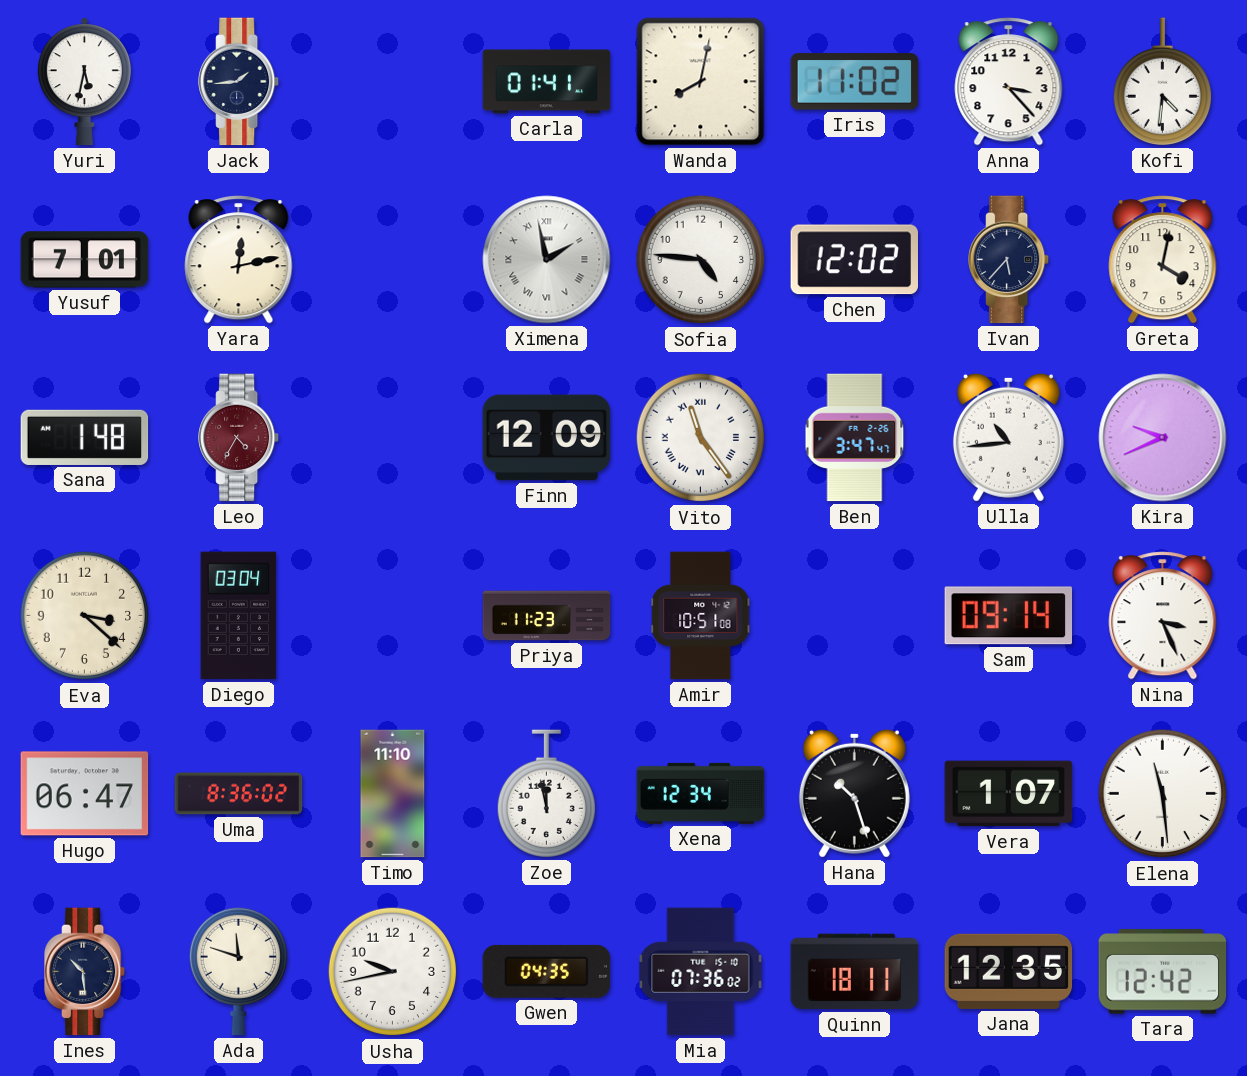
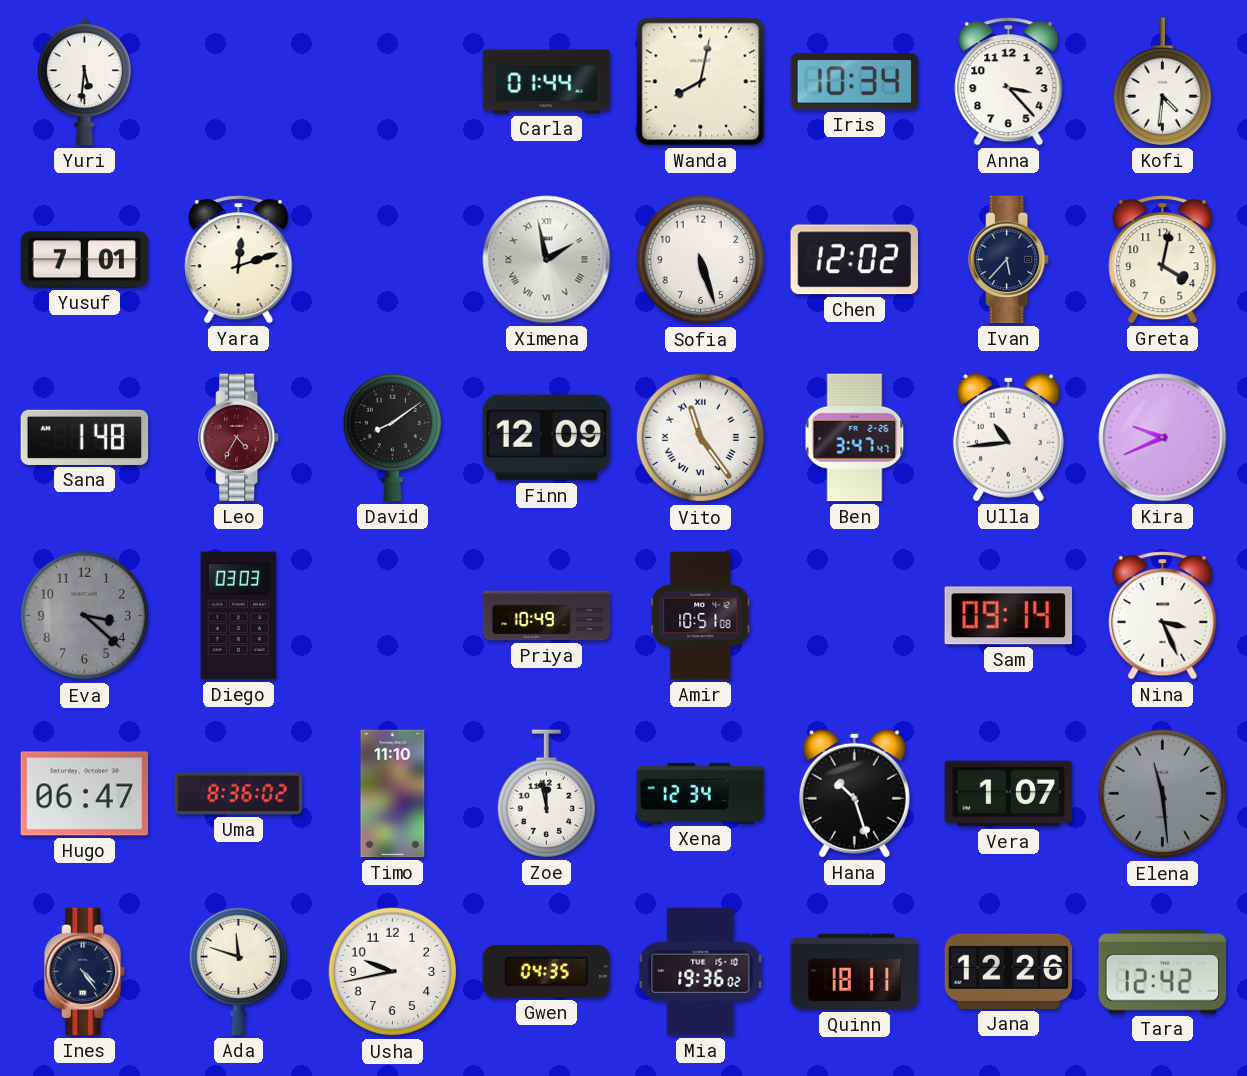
Yuri: 5:32 -> 5:31
Jack: 1:44 -> none
Carla: 01:41 -> 01:44
Iris: 11:02 -> 10:34
Yara: 12:13 -> 12:12
Sofia: 4:46 -> 5:27
David: none -> 8:09
Eva dial: cream -> grey
Diego: 03:04 -> 03:03
Priya: 11:23 -> 10:49
Elena dial: white -> grey
Ines: 10:29 -> 4:24
Mia: 07:36 -> 19:36
Jana: 12:35 -> 12:26
